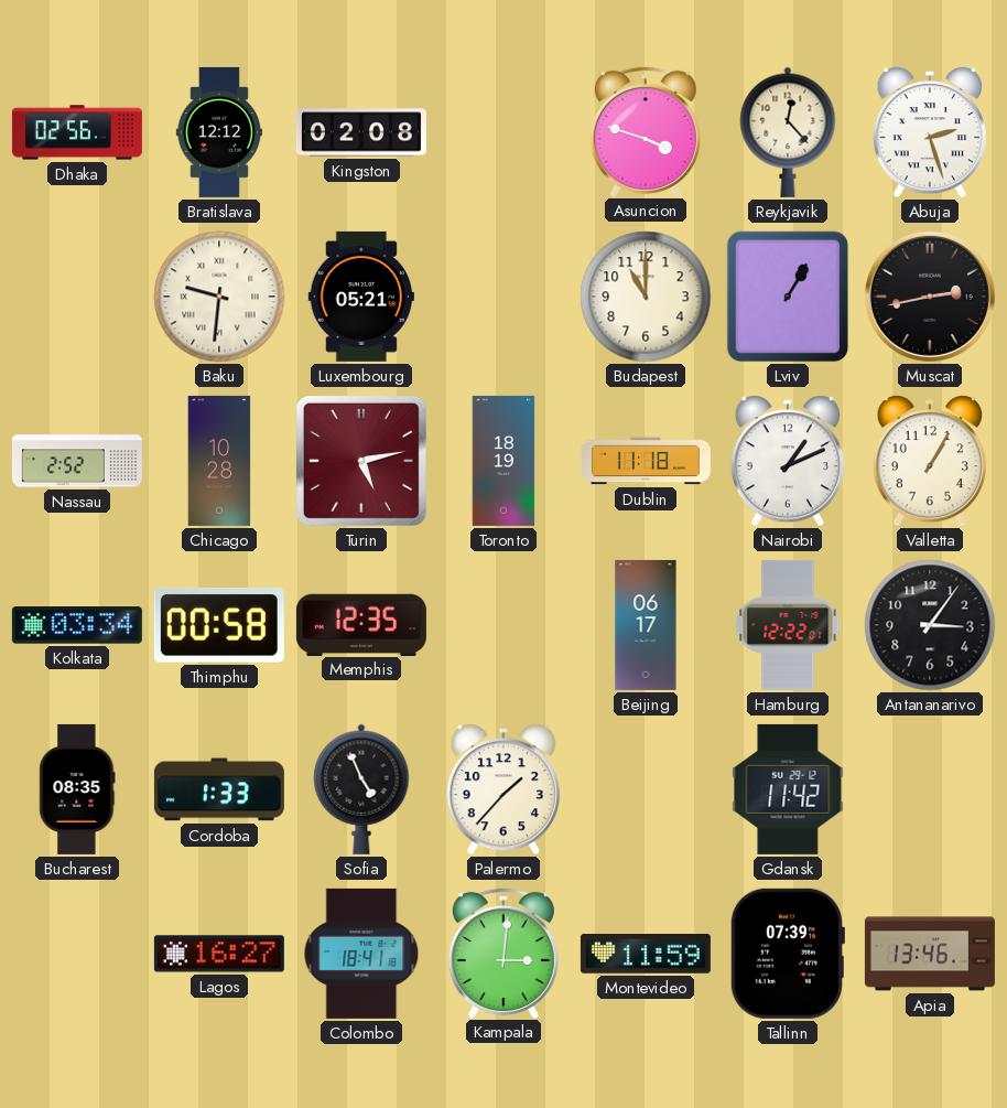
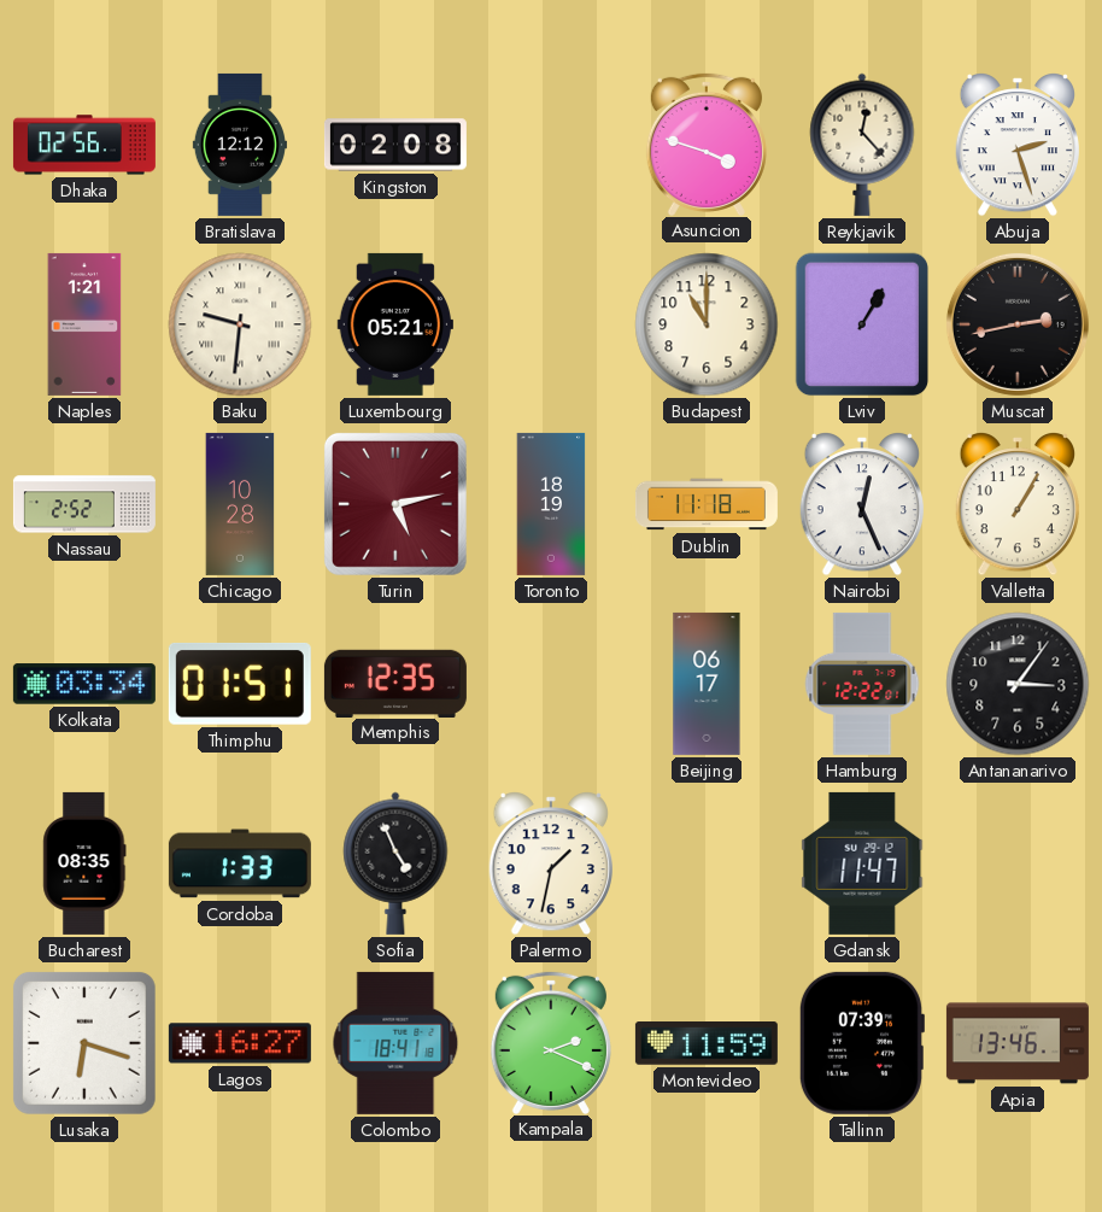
Naples: none -> 1:21
Nairobi: 1:11 -> 12:26
Thimphu: 00:58 -> 01:51
Palermo: 1:37 -> 1:32
Gdansk: 11:42 -> 11:47
Lusaka: none -> 6:18
Kampala: 3:01 -> 2:19
